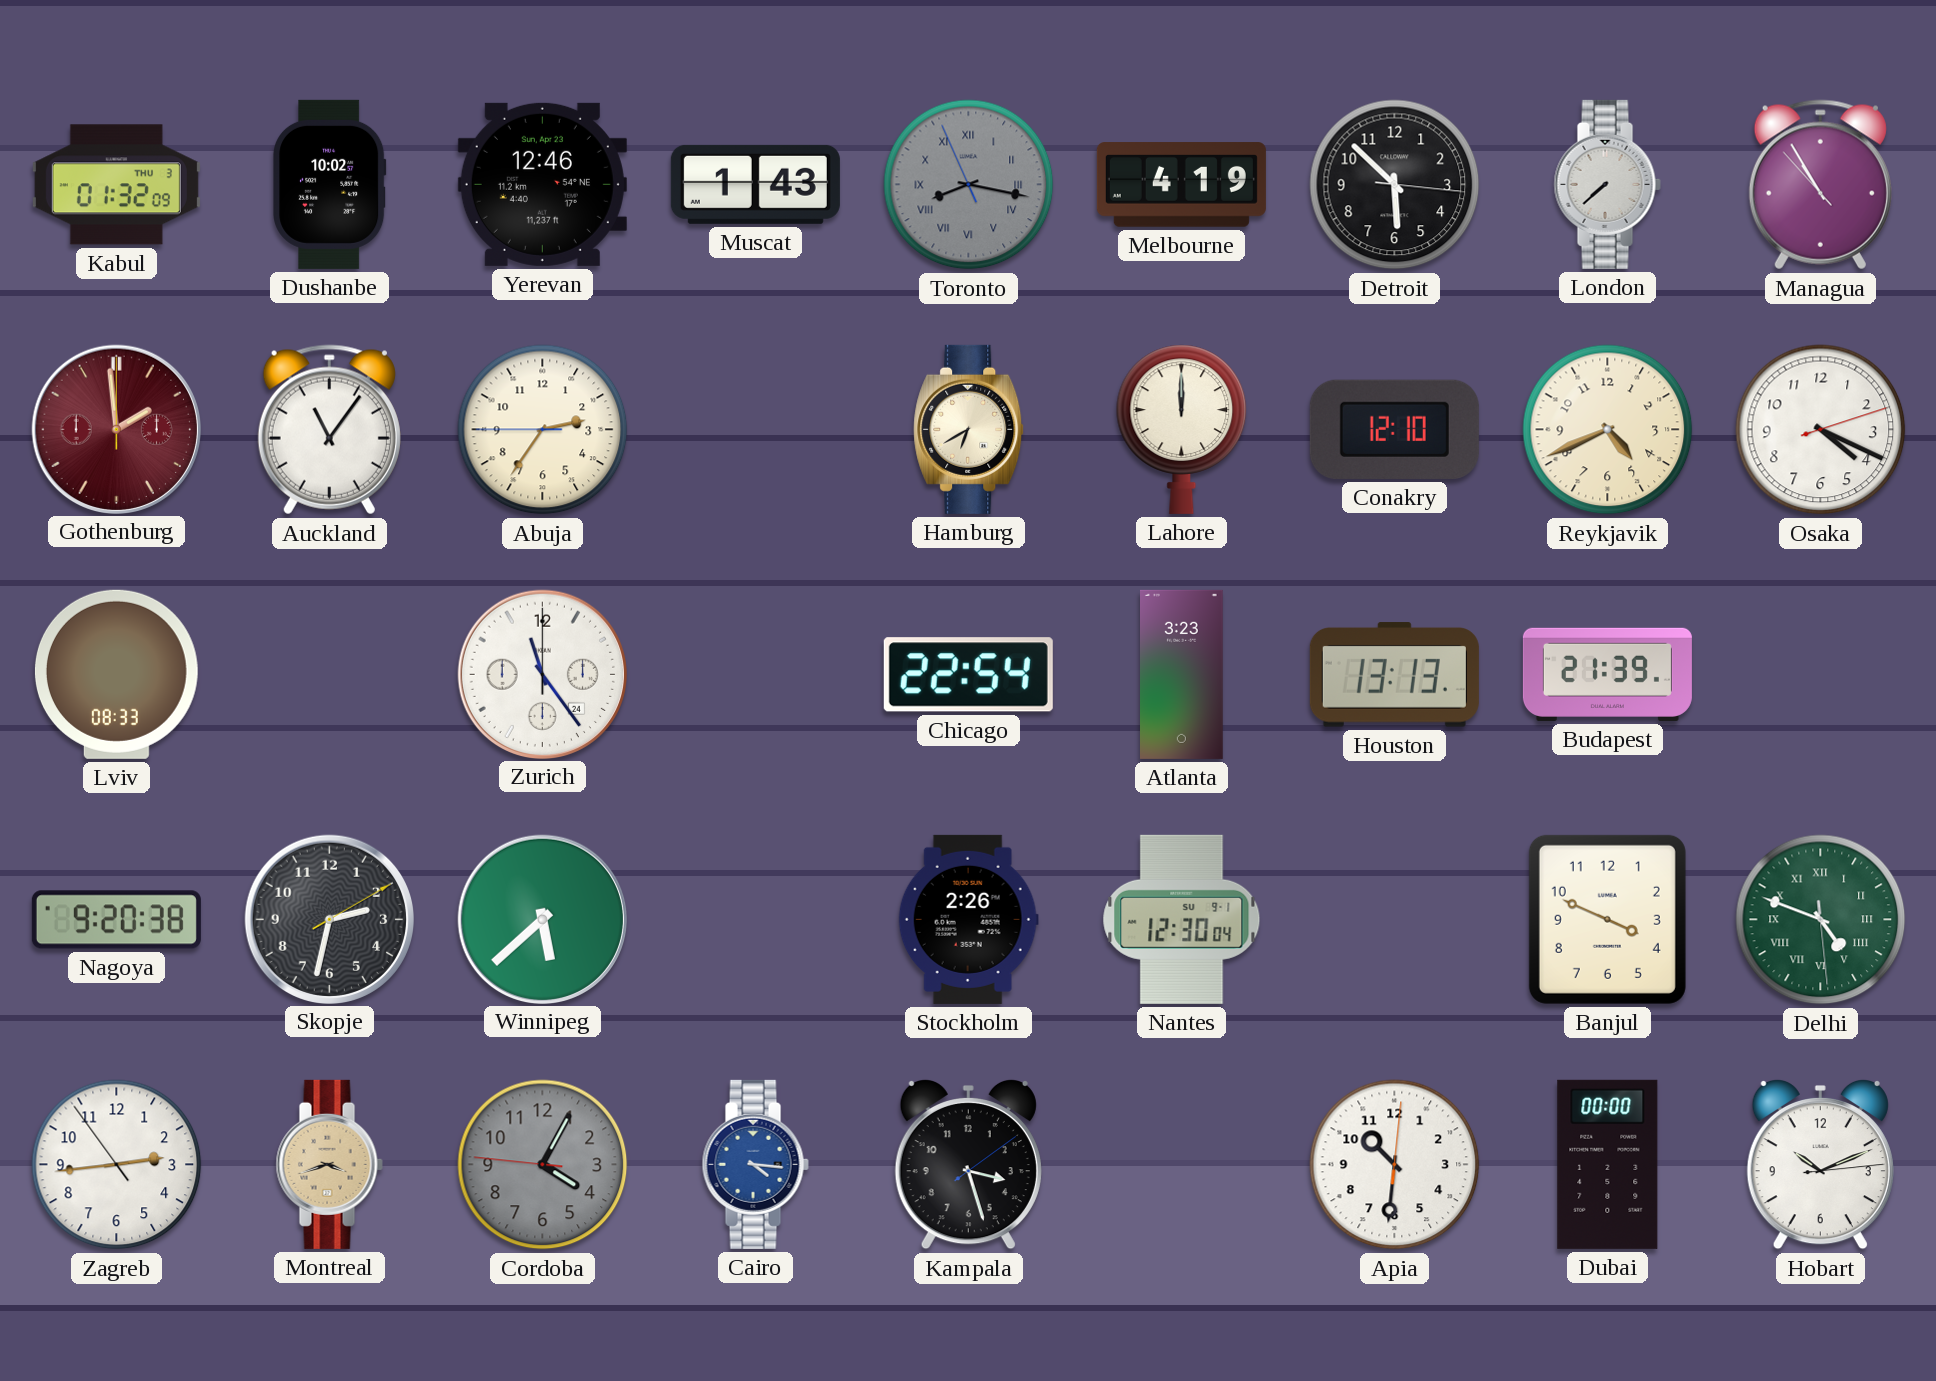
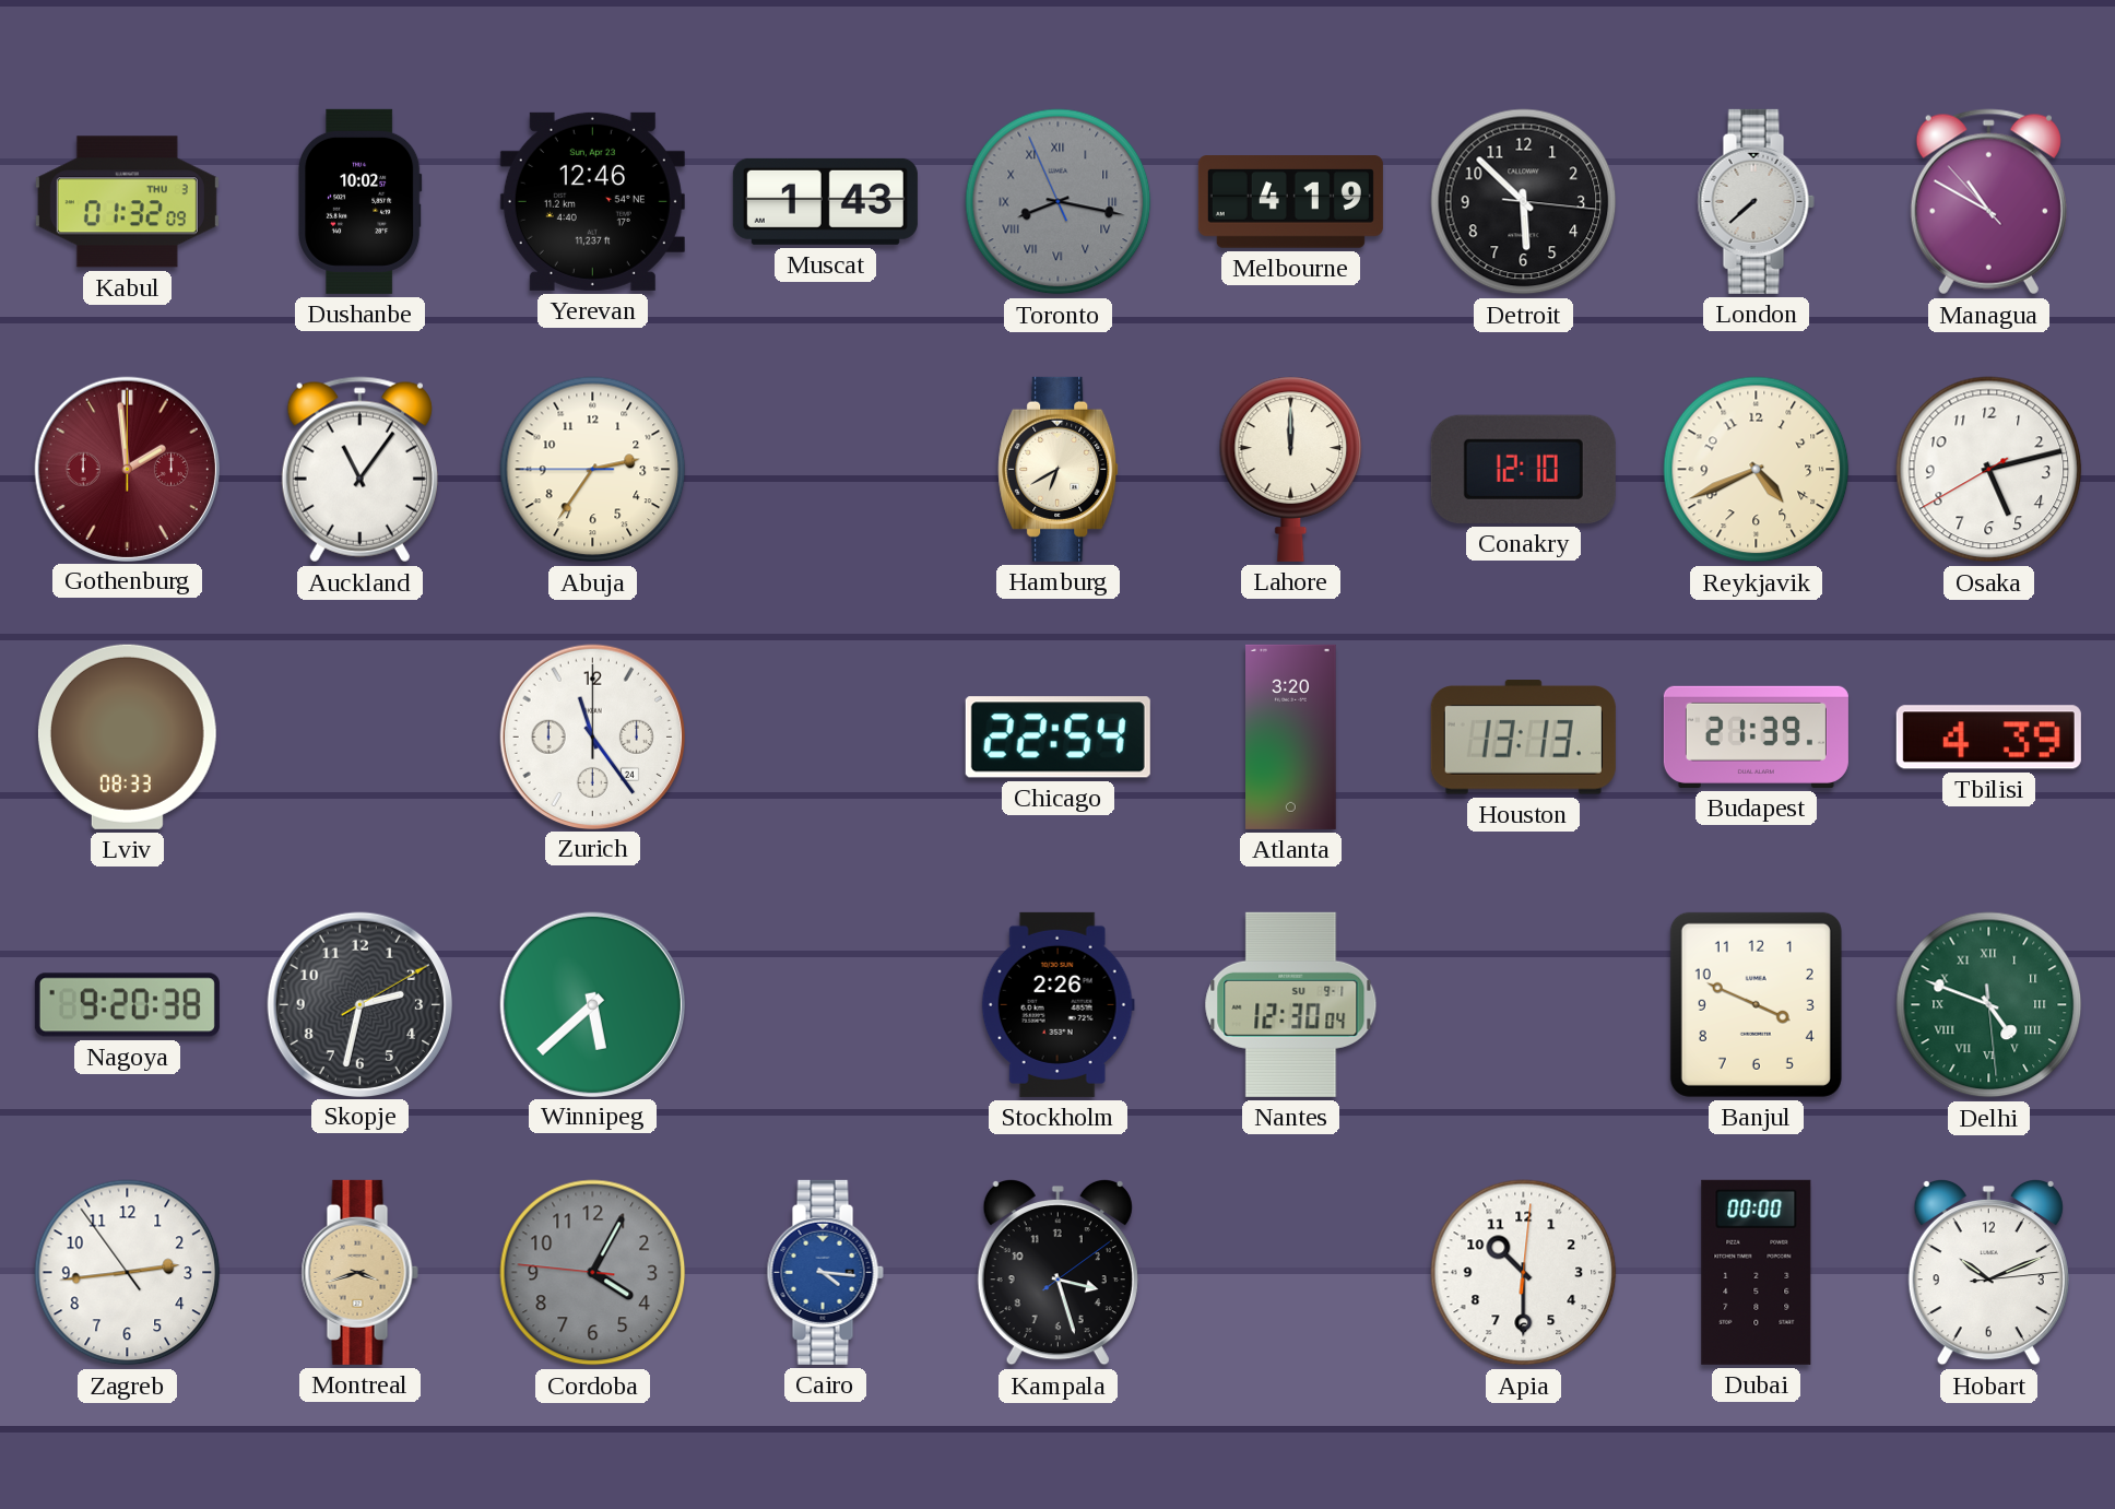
Managua: 10:54 -> 10:49
Osaka: 4:19 -> 5:12
Atlanta: 3:23 -> 3:20
Tbilisi: none -> 4:39
Apia: 10:31 -> 10:30
